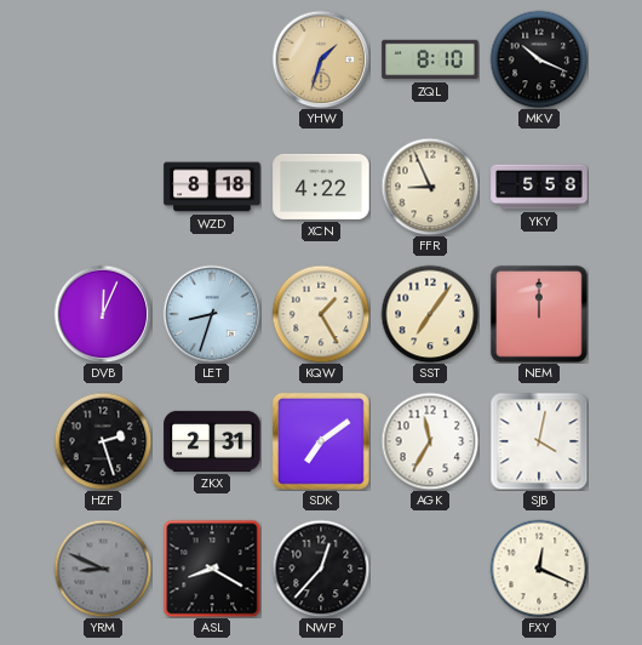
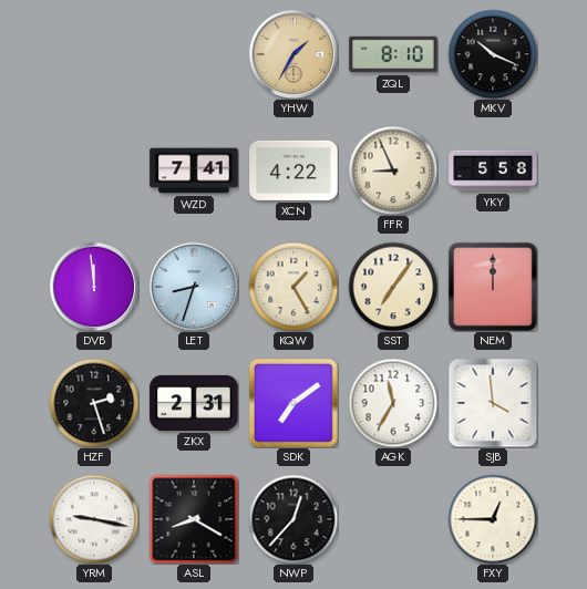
YHW: 1:33 -> 1:35
WZD: 8:18 -> 7:41
DVB: 12:04 -> 11:59
SJB: 4:02 -> 3:59
YRM: 8:49 -> 9:17
YRM dial: grey -> white
FXY: 12:19 -> 12:45
